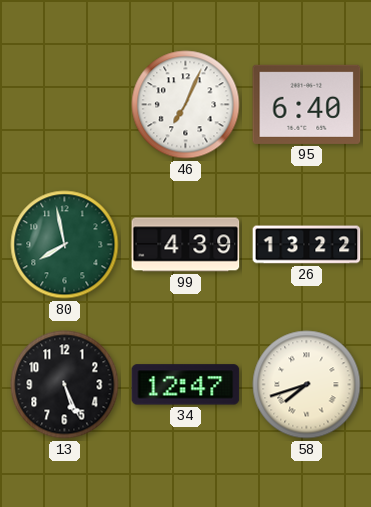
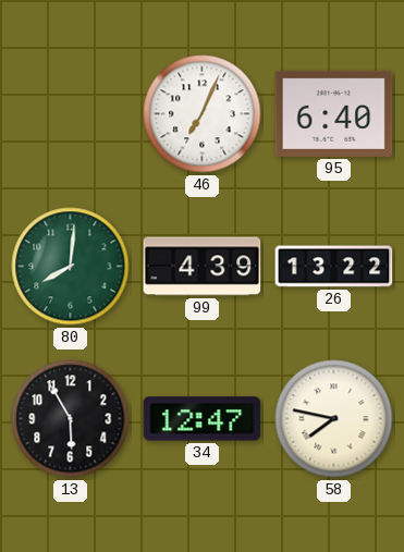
80: 7:58 -> 8:01
13: 5:26 -> 5:55
58: 7:42 -> 7:47
